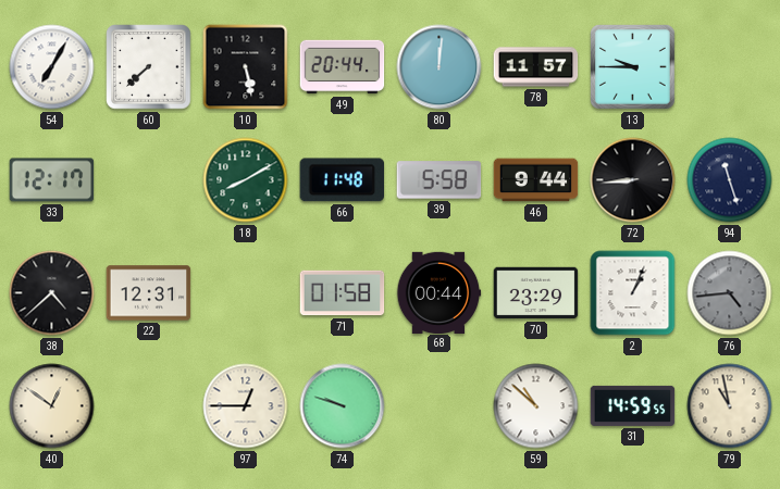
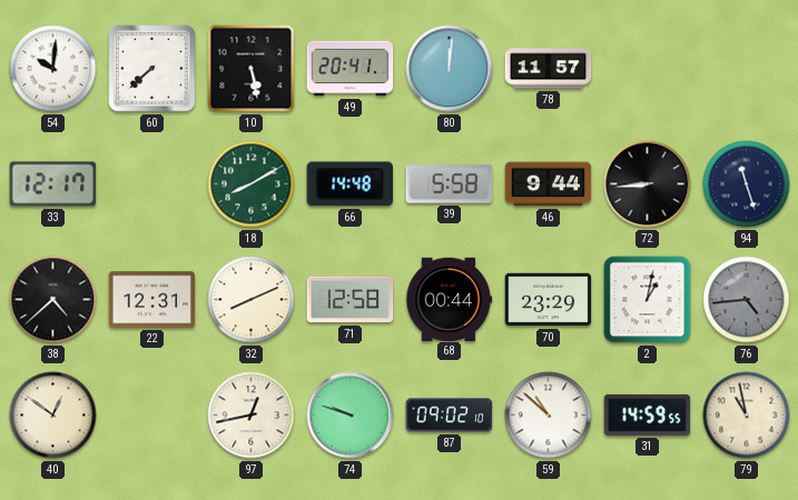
54: 7:05 -> 10:01
49: 20:44 -> 20:41
13: 9:45 -> none
66: 11:48 -> 14:48
32: none -> 8:11
71: 01:58 -> 12:58
2: 1:04 -> 1:02
97: 12:45 -> 12:43
87: none -> 09:02
